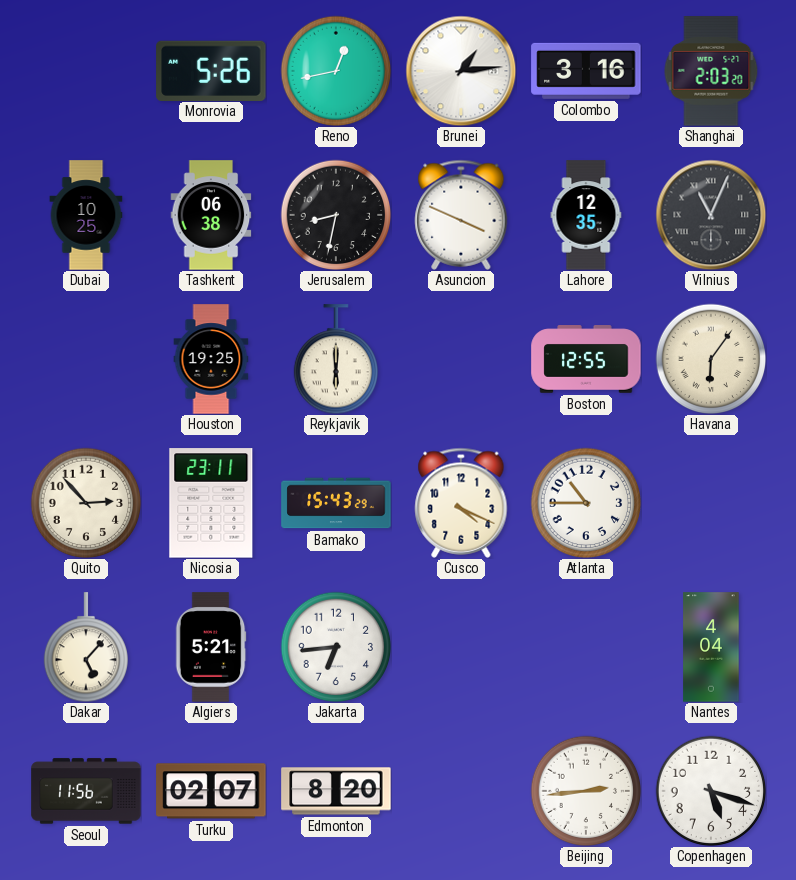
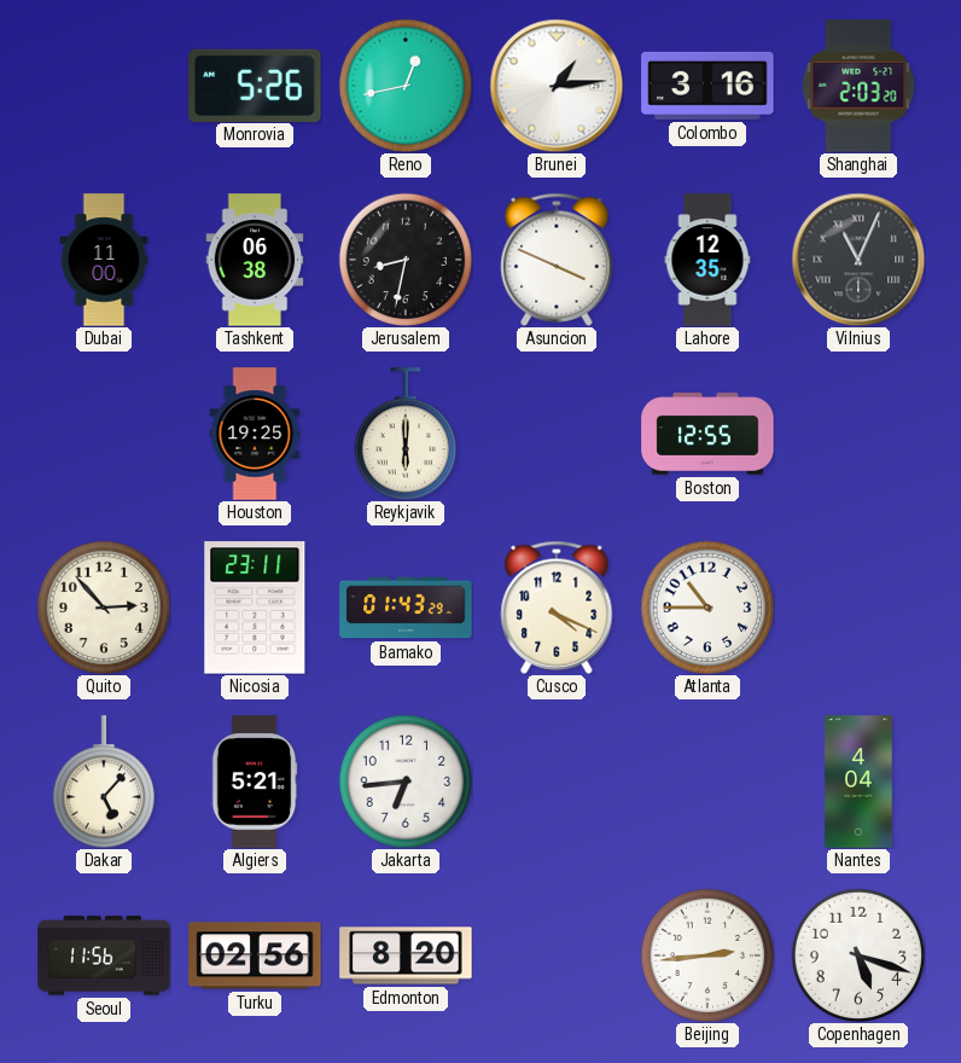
Dubai: 10:25 -> 11:00
Havana: 6:06 -> none
Bamako: 15:43 -> 01:43
Turku: 02:07 -> 02:56
